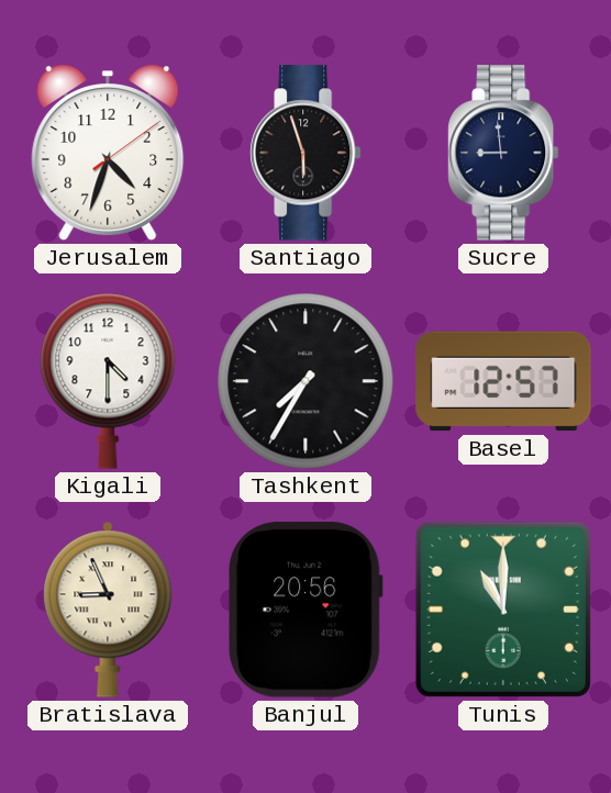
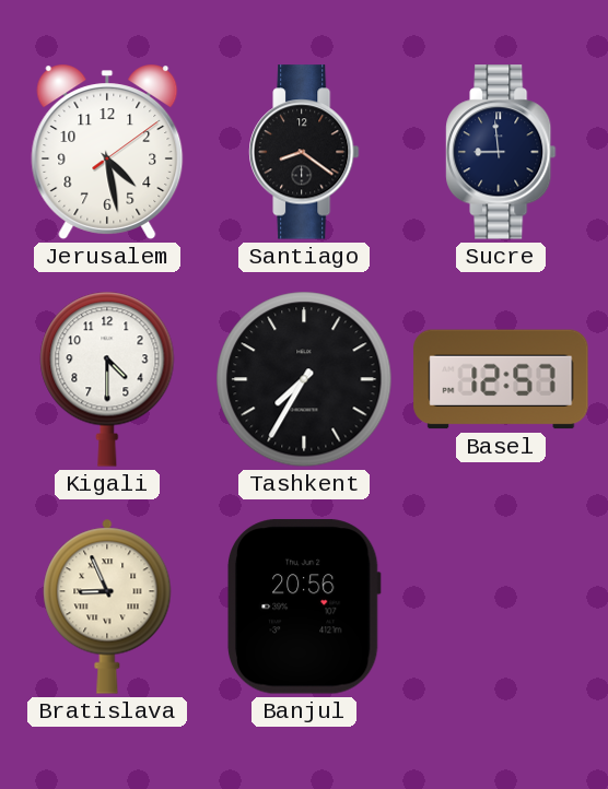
Jerusalem: 4:33 -> 4:28
Santiago: 5:57 -> 8:21
Tunis: 11:00 -> none
